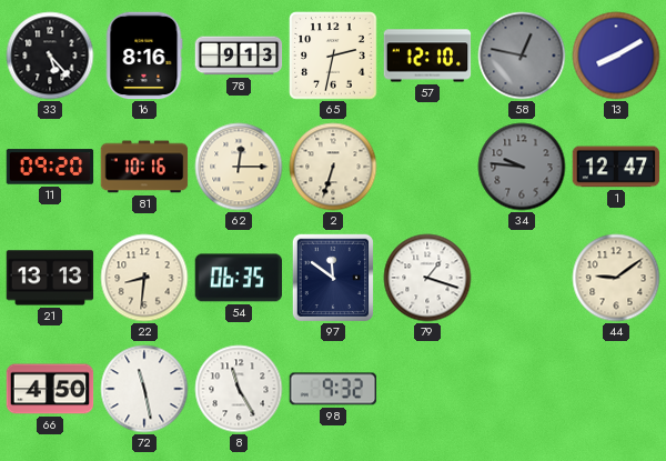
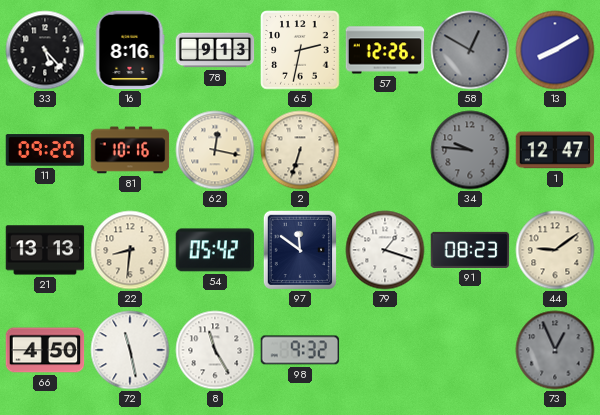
57: 12:10 -> 12:26
58: 12:47 -> 12:50
62: 12:15 -> 12:17
54: 06:35 -> 05:42
91: none -> 08:23
73: none -> 12:56
